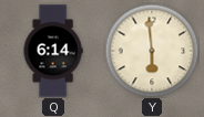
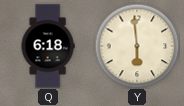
Q: 6:14 -> 6:18
